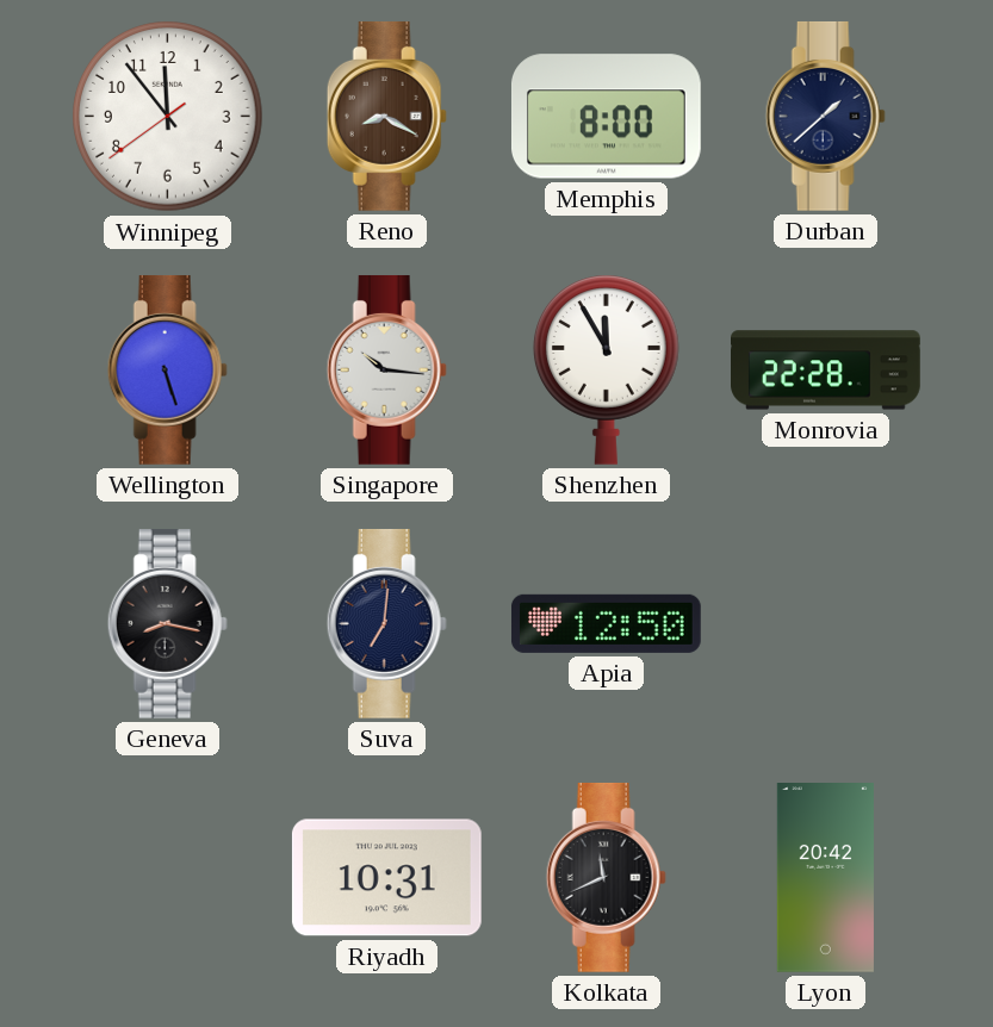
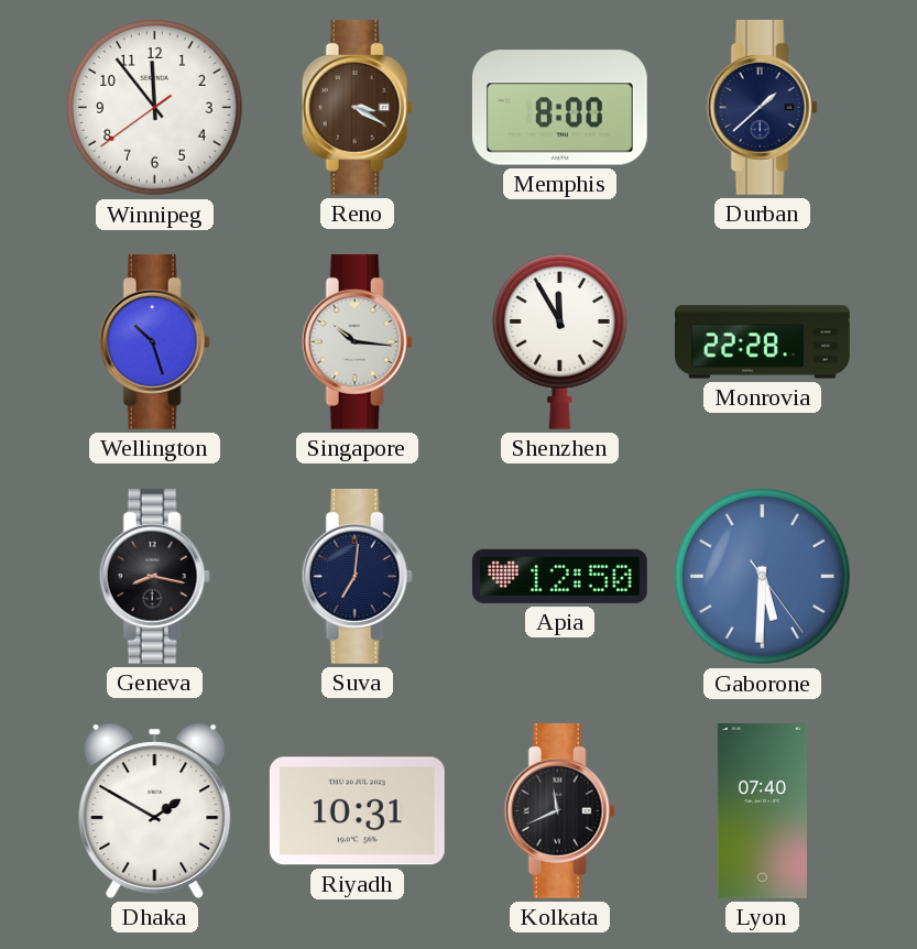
Reno: 8:20 -> 3:20
Wellington: 5:27 -> 10:27
Gaborone: none -> 5:30
Dhaka: none -> 1:50
Lyon: 20:42 -> 07:40
